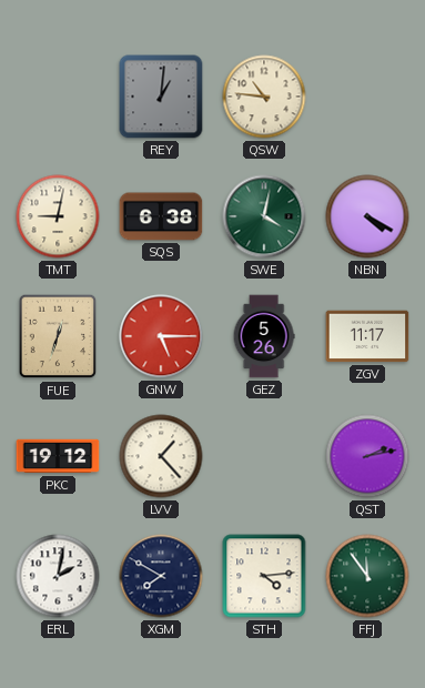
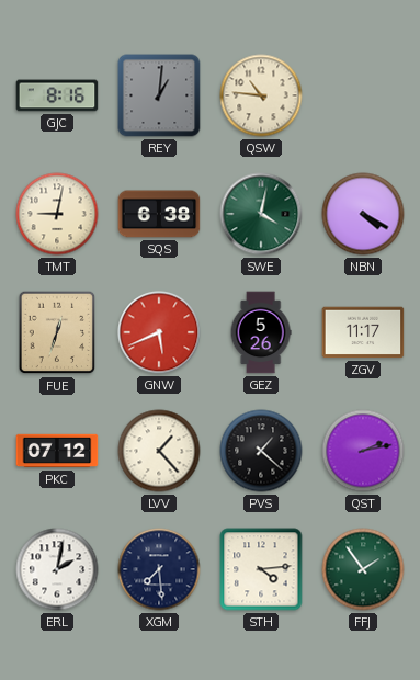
GJC: none -> 8:16
GNW: 5:15 -> 5:41
PKC: 19:12 -> 07:12
PVS: none -> 1:22
XGM: 7:50 -> 7:29
FFJ: 11:54 -> 1:54
